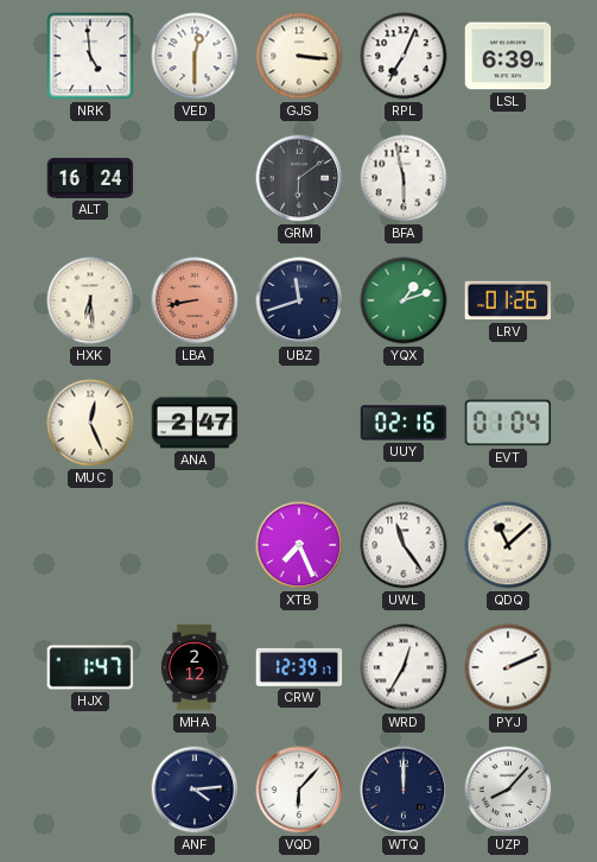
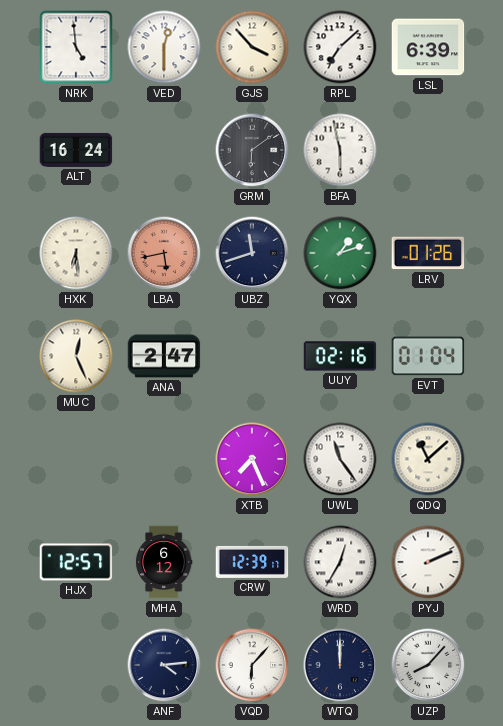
GJS: 3:16 -> 3:53
RPL: 7:04 -> 7:08
LBA: 8:43 -> 5:43
HJX: 1:47 -> 12:57
MHA: 2:12 -> 6:12
